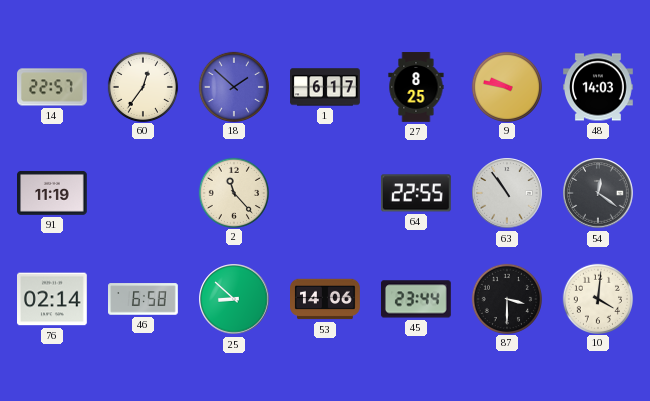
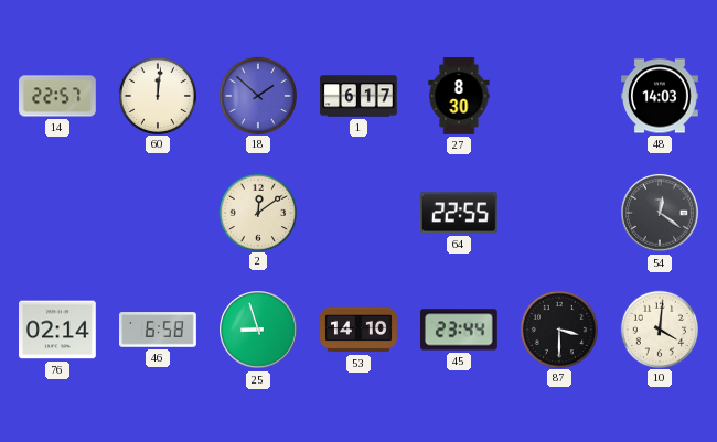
60: 12:36 -> 12:01
27: 8:25 -> 8:30
9: 9:47 -> none
91: 11:19 -> none
2: 11:23 -> 12:09
63: 10:54 -> none
25: 8:52 -> 8:57
53: 14:06 -> 14:10
